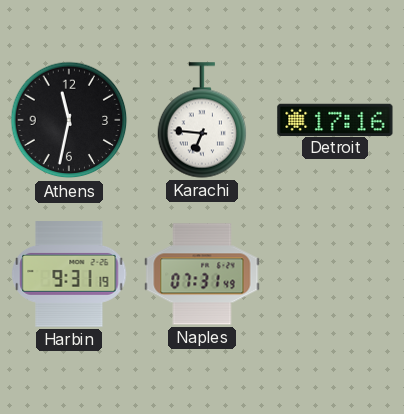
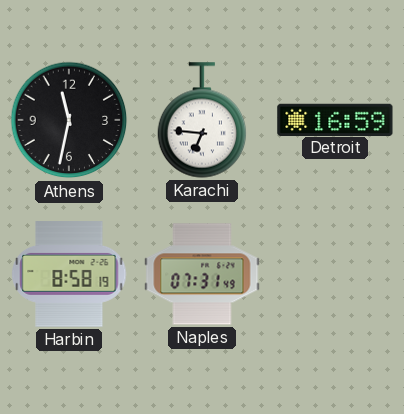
Detroit: 17:16 -> 16:59
Harbin: 9:31 -> 8:58
